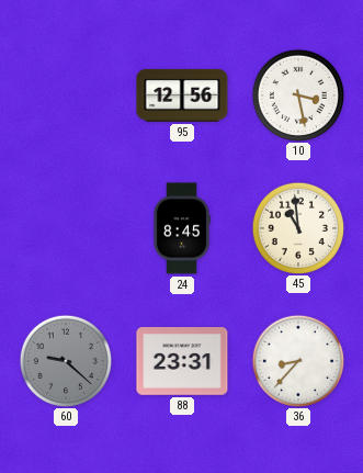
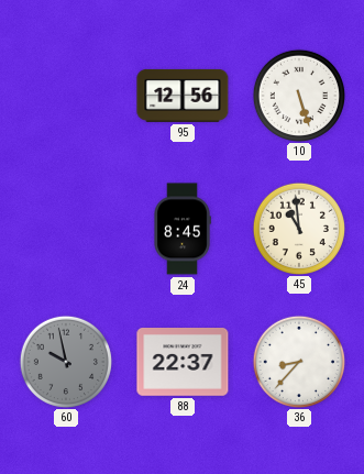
10: 3:28 -> 5:27
60: 9:22 -> 9:58
88: 23:31 -> 22:37
